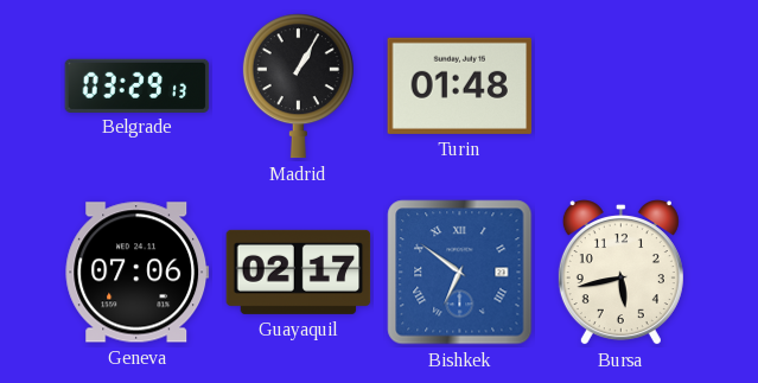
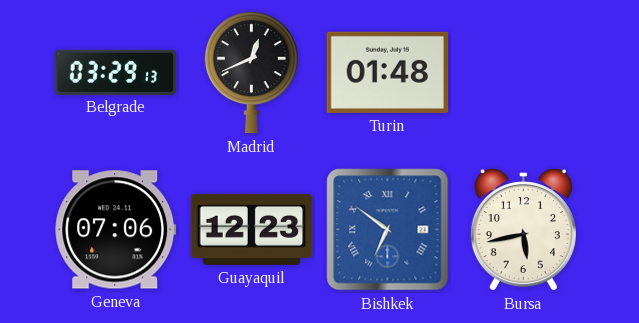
Madrid: 1:05 -> 12:41
Guayaquil: 02:17 -> 12:23
